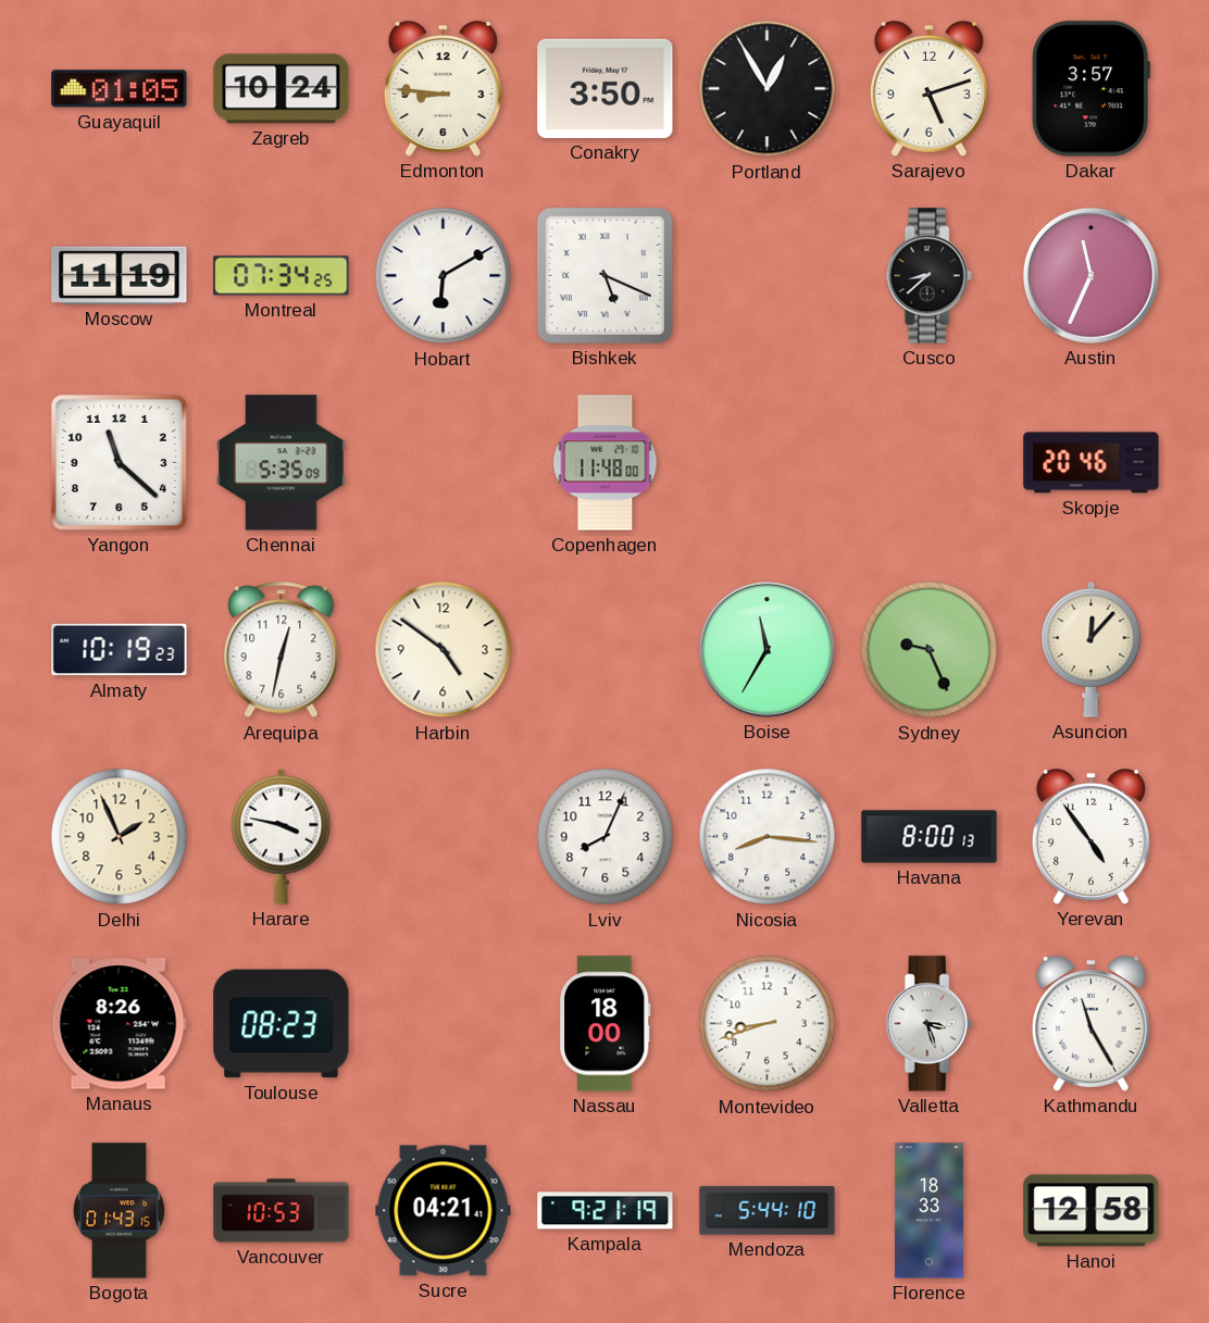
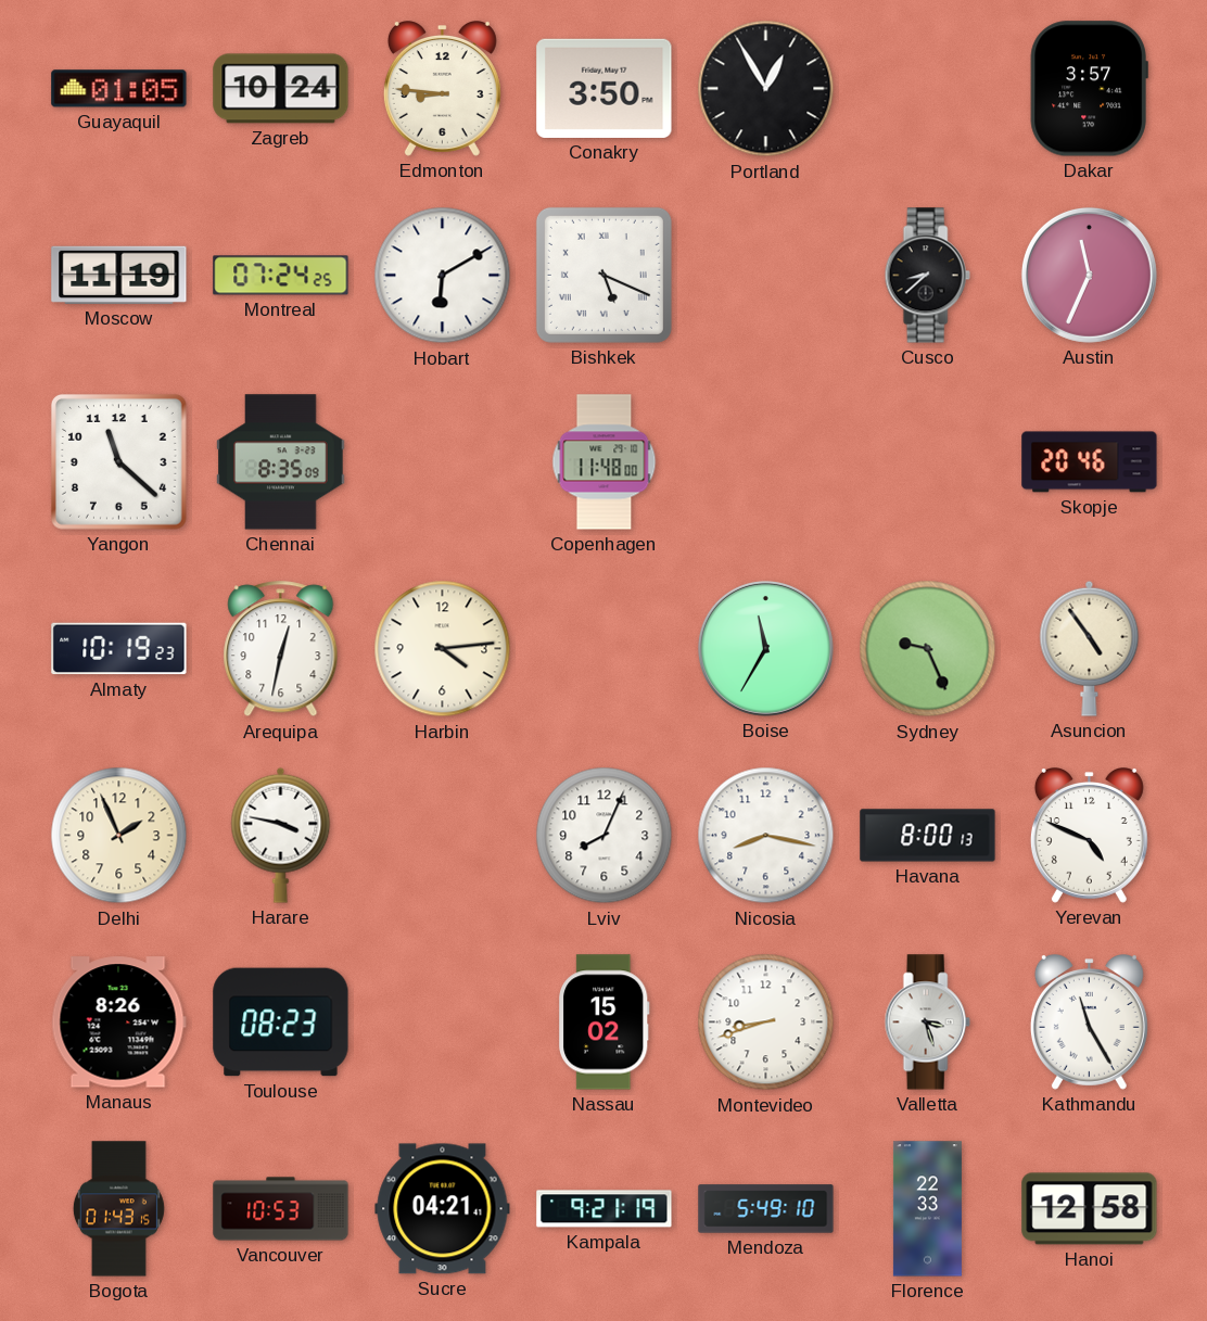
Sarajevo: 5:12 -> none
Montreal: 07:34 -> 07:24
Chennai: 5:35 -> 8:35
Harbin: 4:51 -> 4:14
Asuncion: 12:07 -> 4:54
Nicosia: 8:16 -> 8:17
Yerevan: 4:54 -> 4:49
Nassau: 18:00 -> 15:02
Mendoza: 5:44 -> 5:49
Florence: 18:33 -> 22:33
